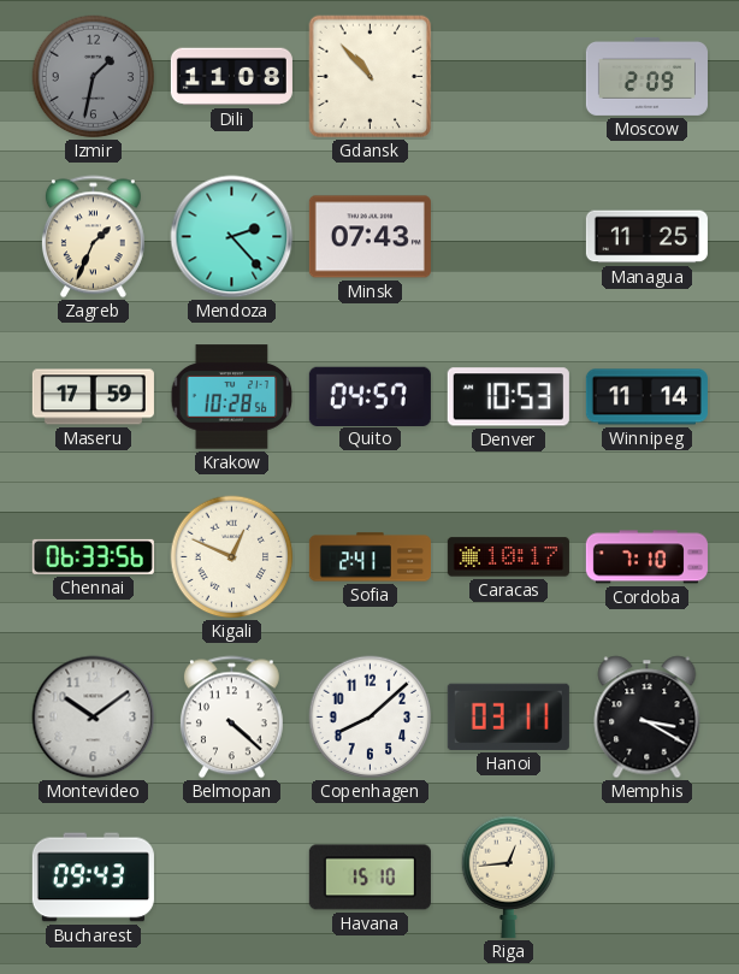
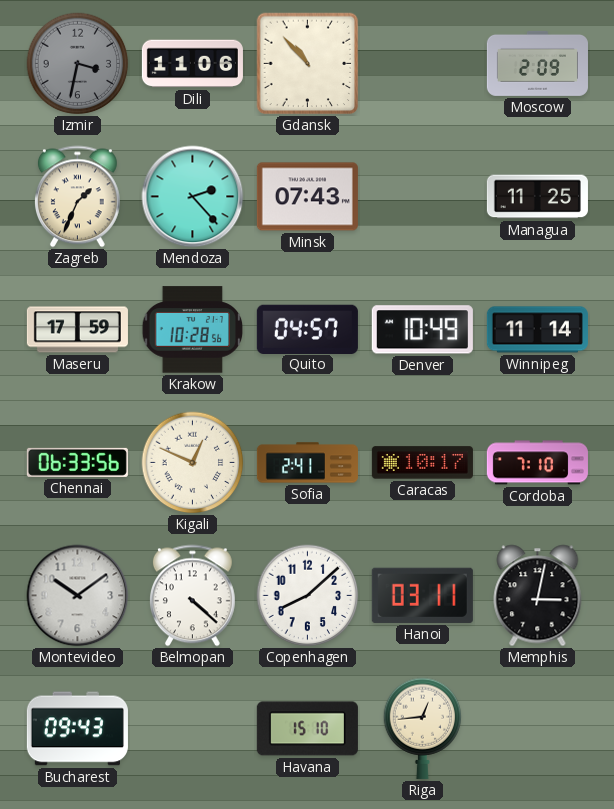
Izmir: 1:32 -> 3:32
Dili: 11:08 -> 11:06
Denver: 10:53 -> 10:49
Memphis: 3:20 -> 3:02
